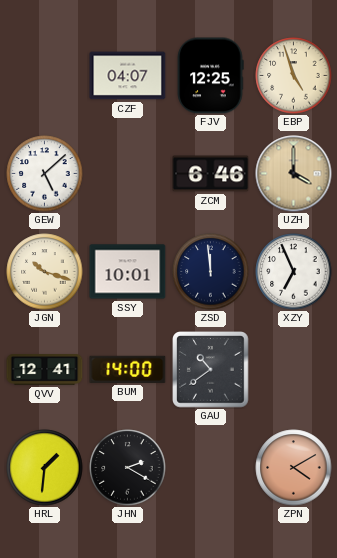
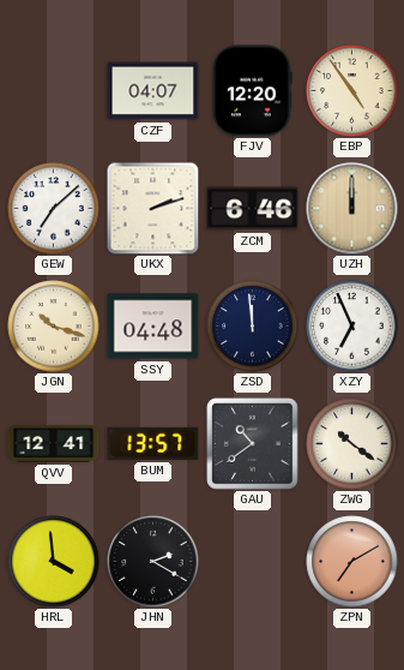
FJV: 12:25 -> 12:20
EBP: 4:57 -> 4:54
GEW: 5:08 -> 7:08
UKX: none -> 2:12
UZH: 4:00 -> 12:00
SSY: 10:01 -> 04:48
BUM: 14:00 -> 13:57
ZWG: none -> 10:21
HRL: 1:31 -> 3:59
ZPN: 4:10 -> 7:10
